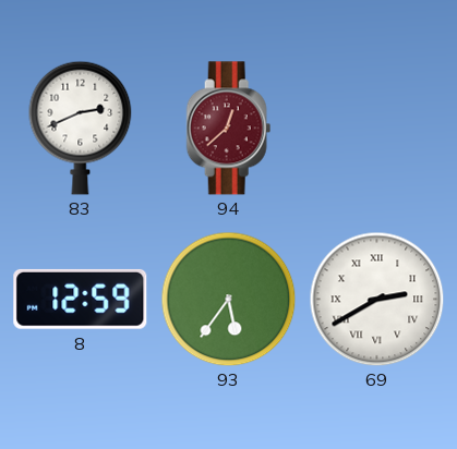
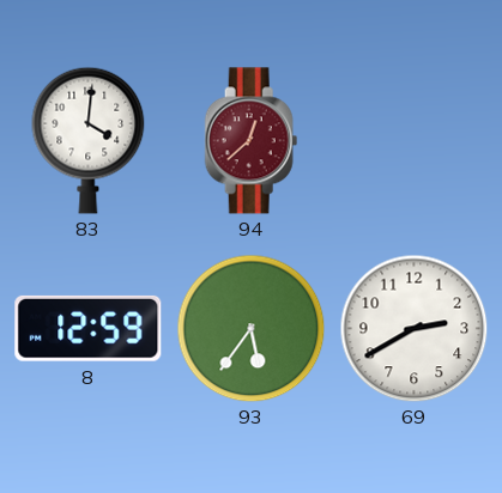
83: 2:41 -> 4:01
69 numerals: Roman -> Arabic
